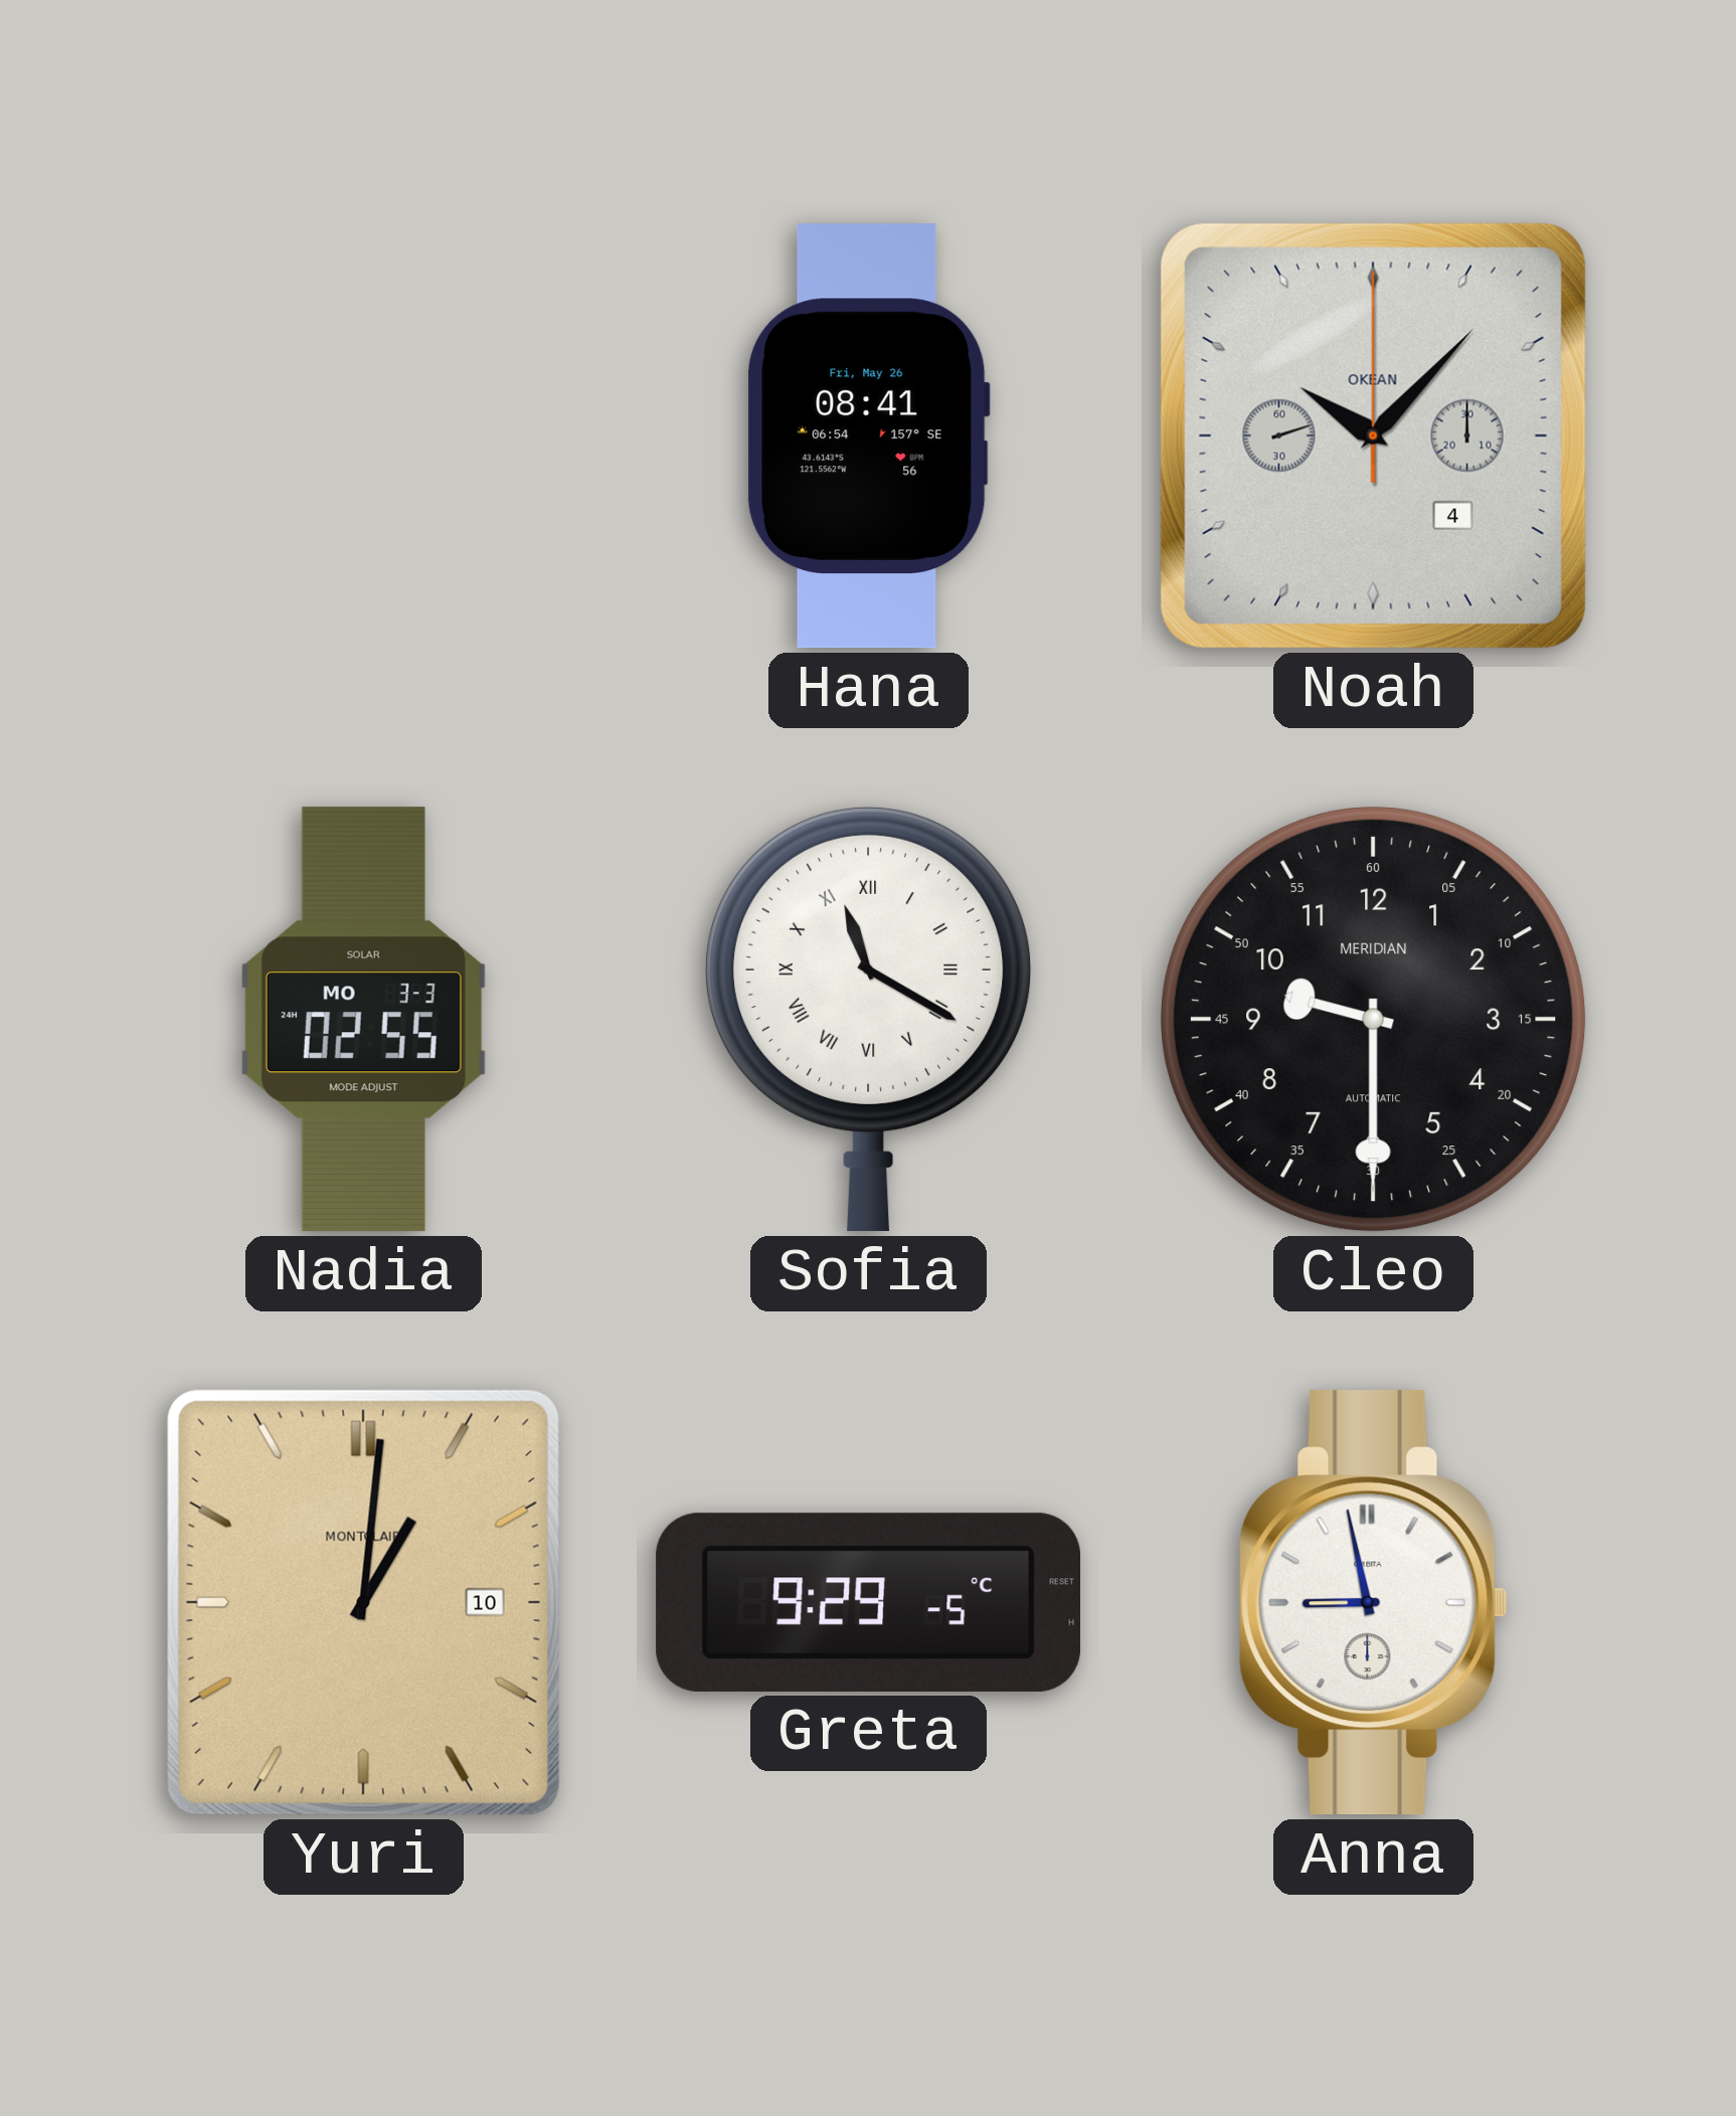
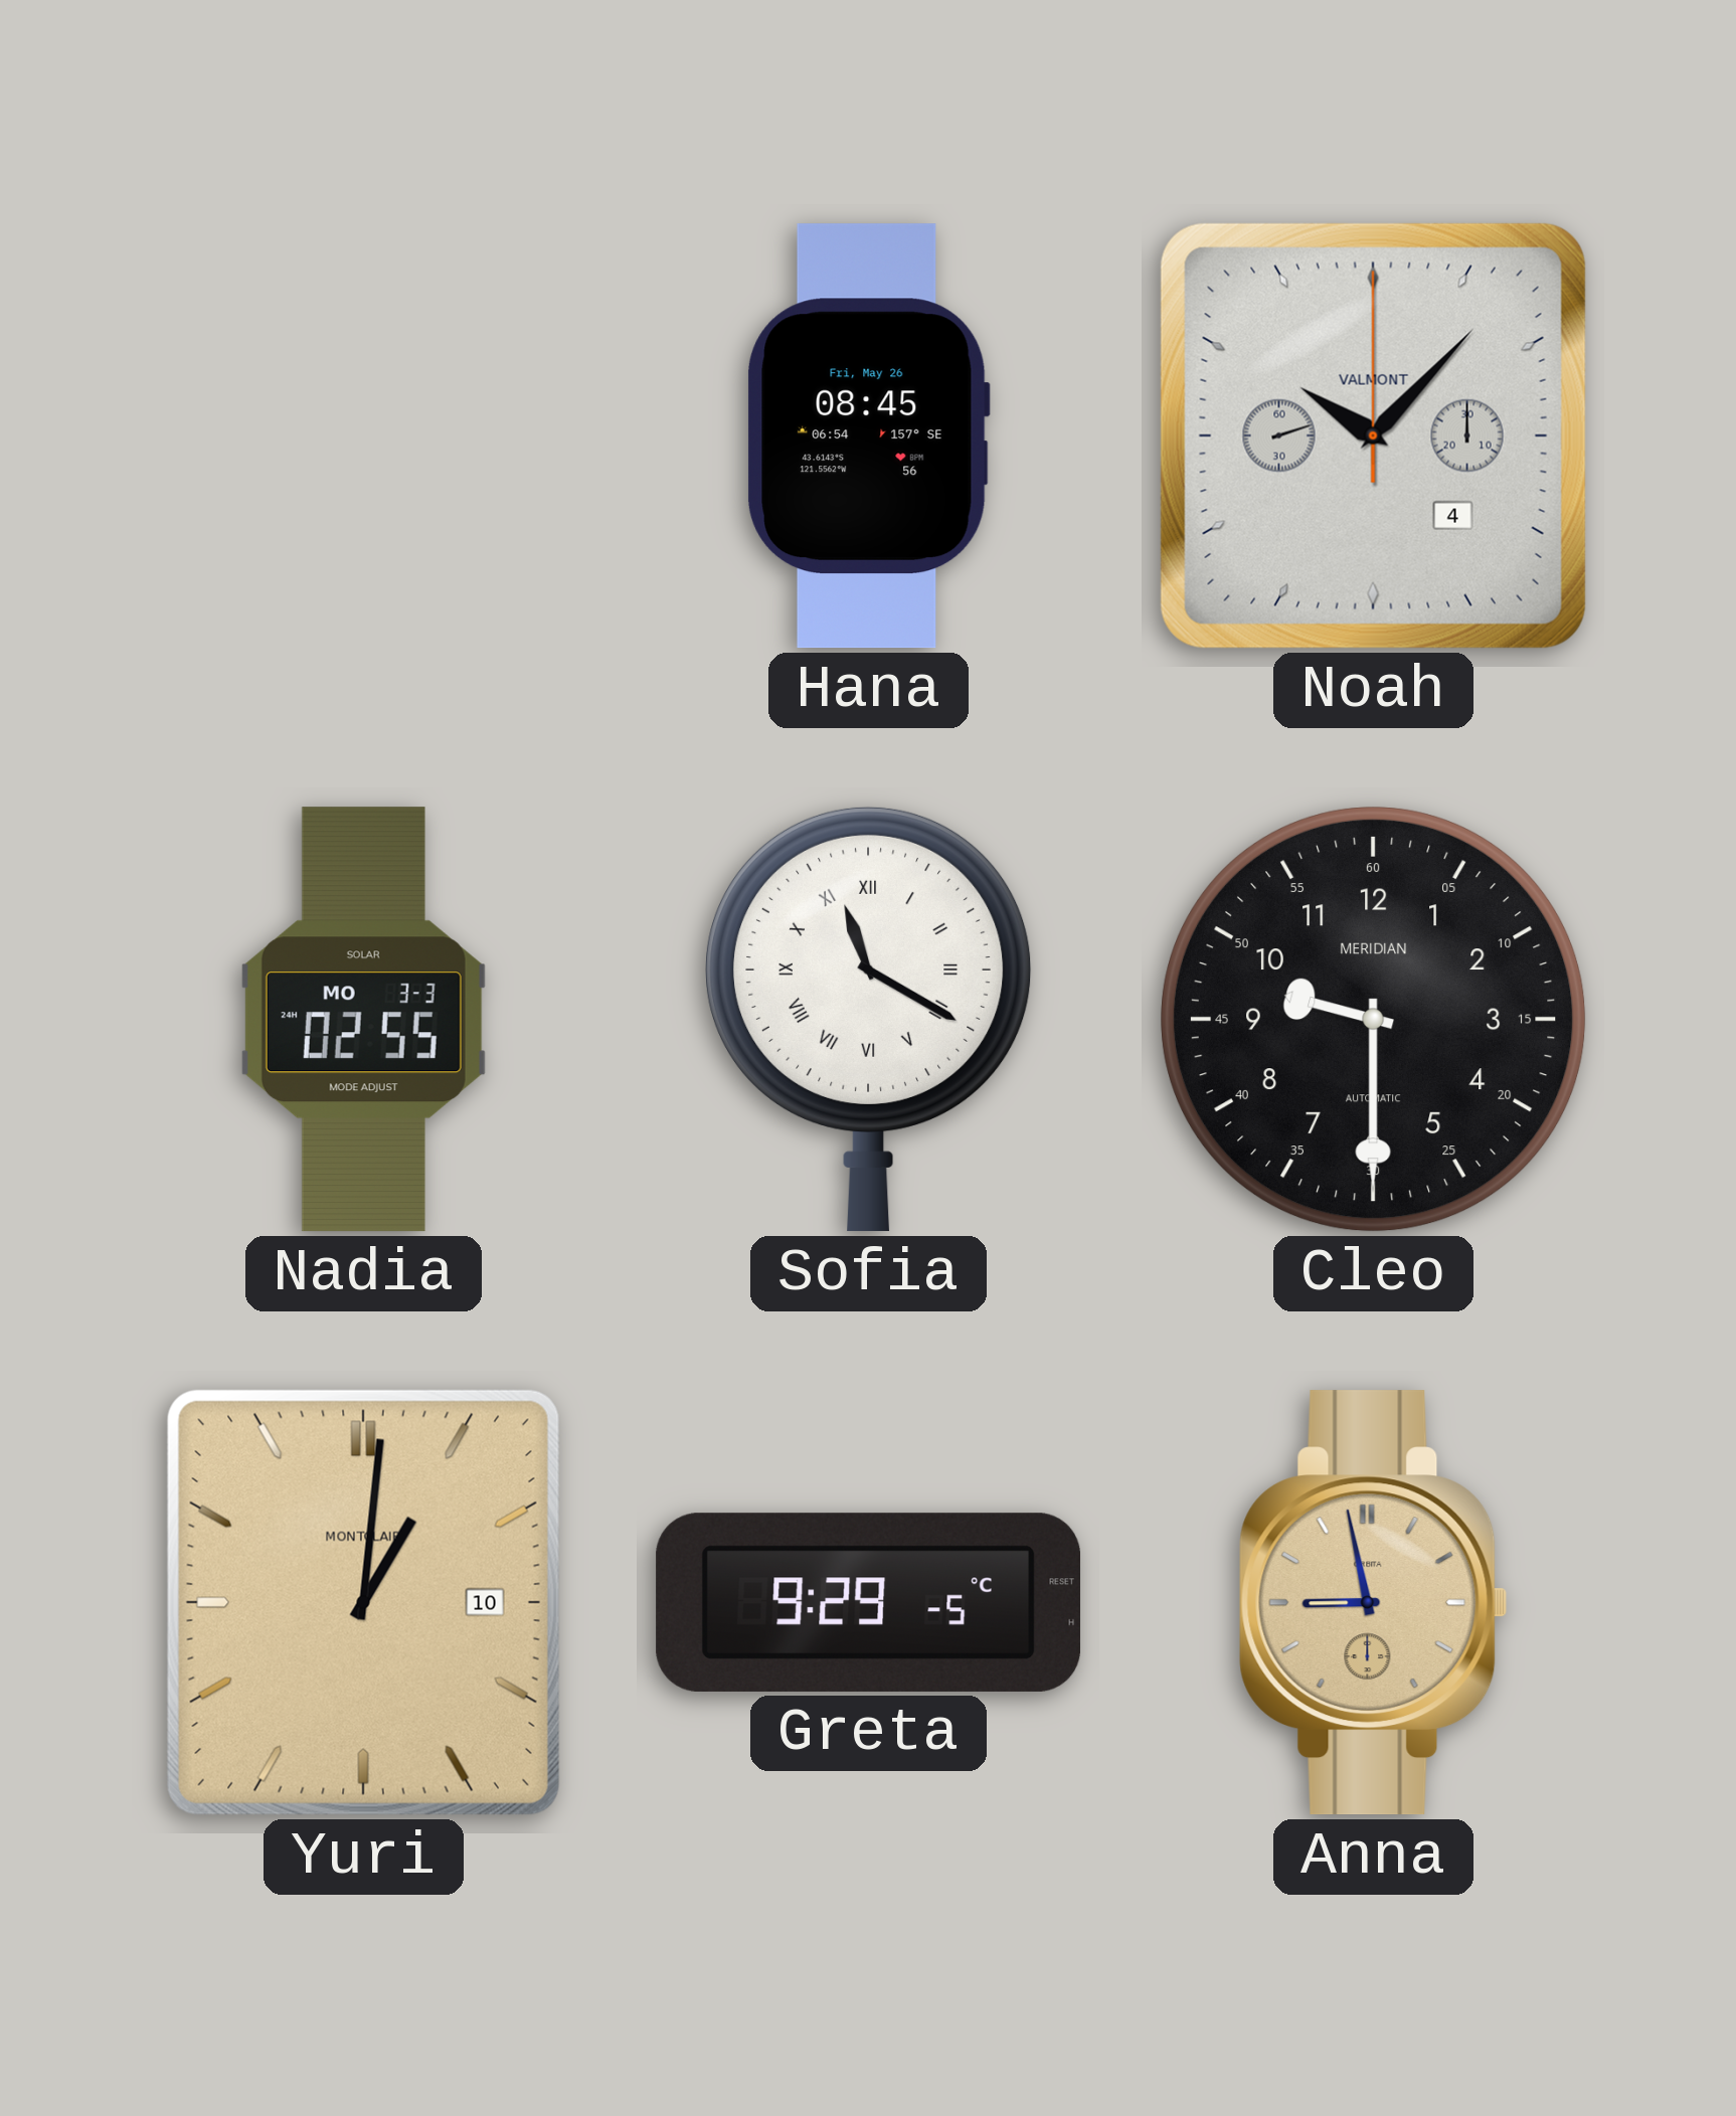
Hana: 08:41 -> 08:45
Noah brand: OKEAN -> VALMONT
Anna dial: white -> champagne
